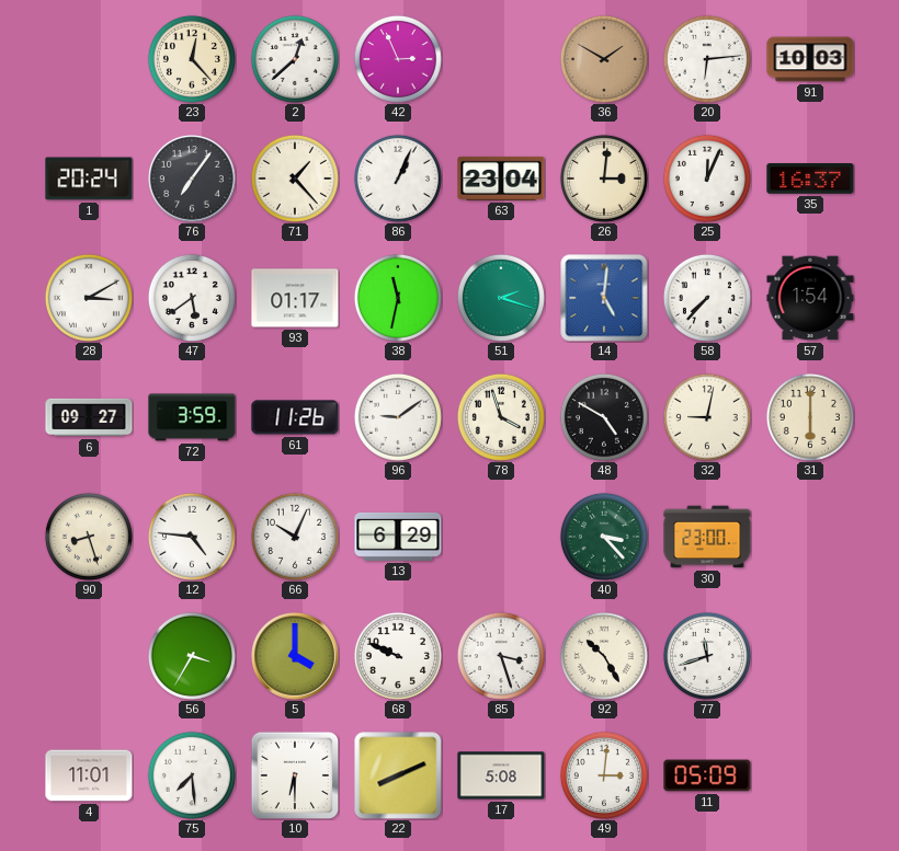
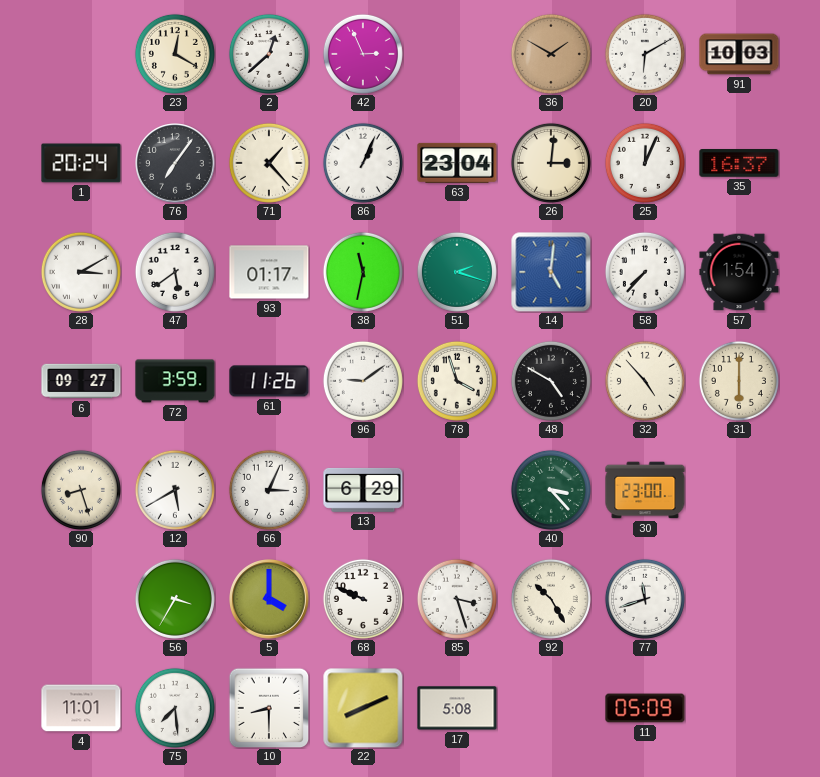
23: 12:23 -> 12:20
20: 6:14 -> 6:10
32: 9:02 -> 4:53
12: 4:46 -> 5:40
66: 10:04 -> 3:04
10: 6:30 -> 8:30
49: 3:01 -> none
